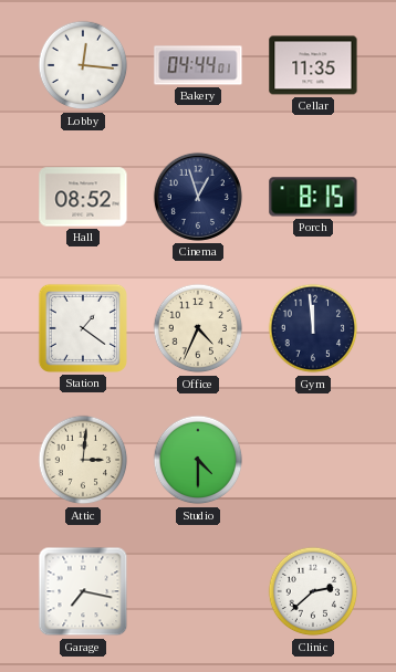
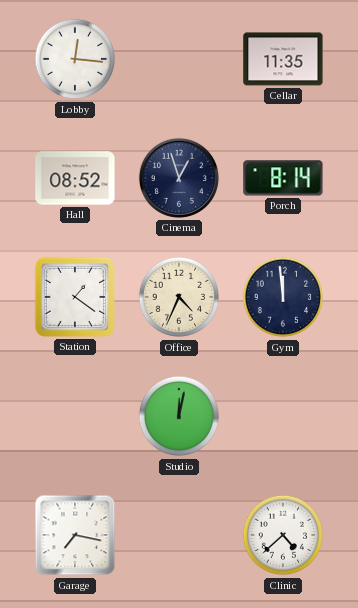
Bakery: 04:44 -> none
Porch: 8:15 -> 8:14
Attic: 3:01 -> none
Studio: 4:30 -> 12:02
Clinic: 2:38 -> 4:38
